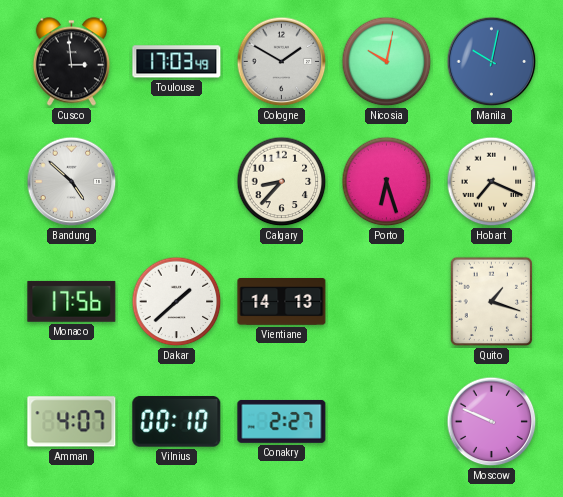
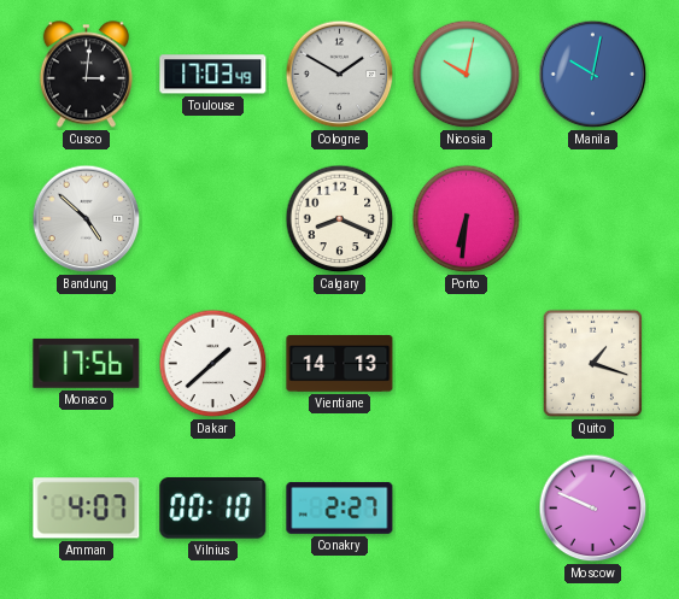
Cusco: 2:59 -> 3:01
Calgary: 8:37 -> 8:19
Porto: 6:27 -> 6:31
Hobart: 7:19 -> none
